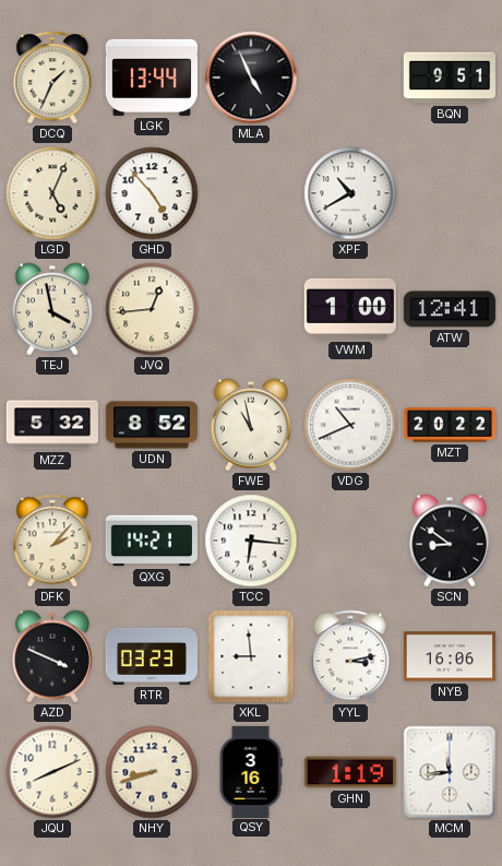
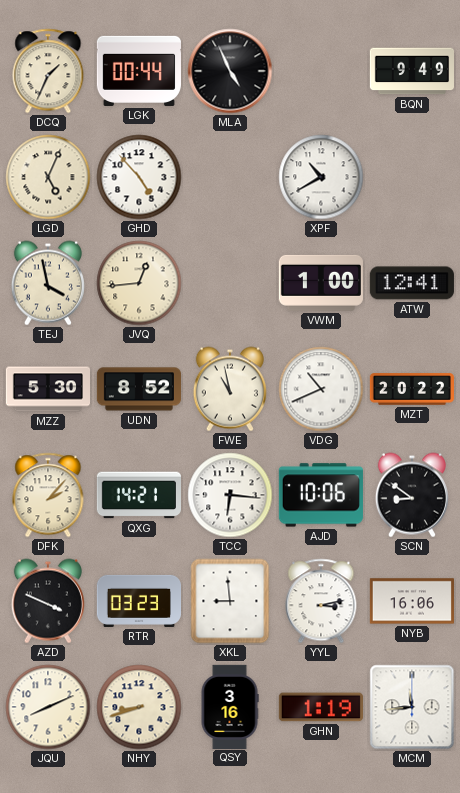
LGK: 13:44 -> 00:44
BQN: 9:51 -> 9:49
MZZ: 5:32 -> 5:30
AJD: none -> 10:06
